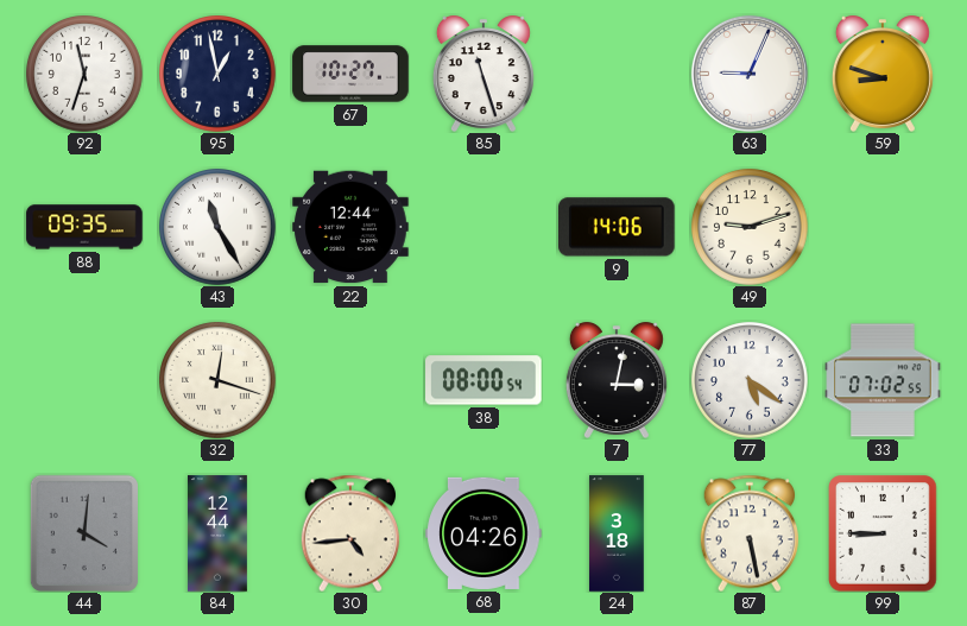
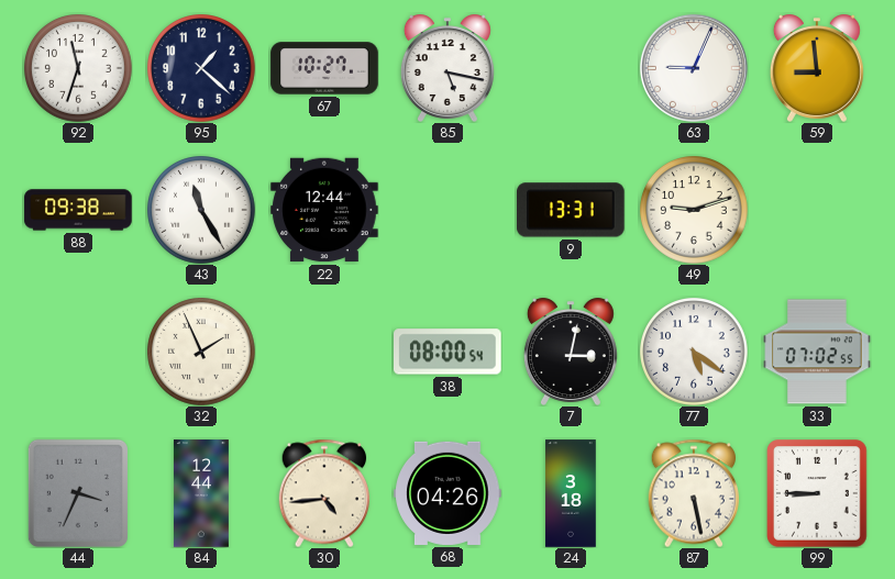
95: 12:58 -> 1:22
85: 11:27 -> 5:17
59: 8:48 -> 8:59
88: 09:35 -> 09:38
9: 14:06 -> 13:31
32: 12:18 -> 1:56
44: 4:01 -> 3:34
